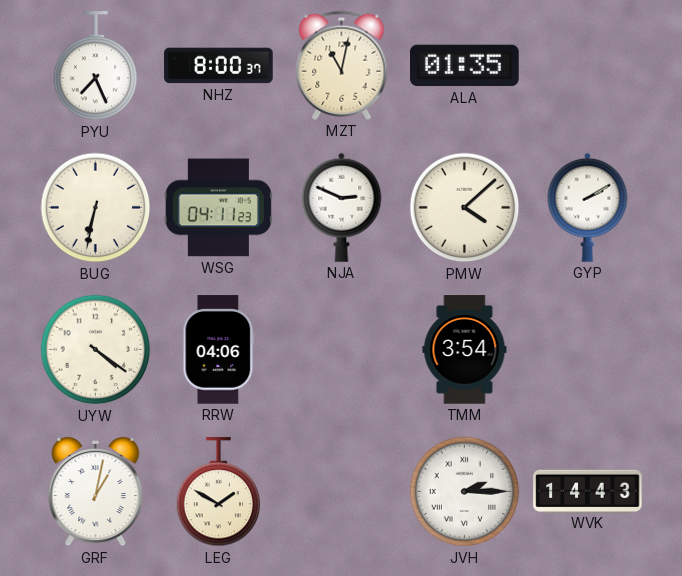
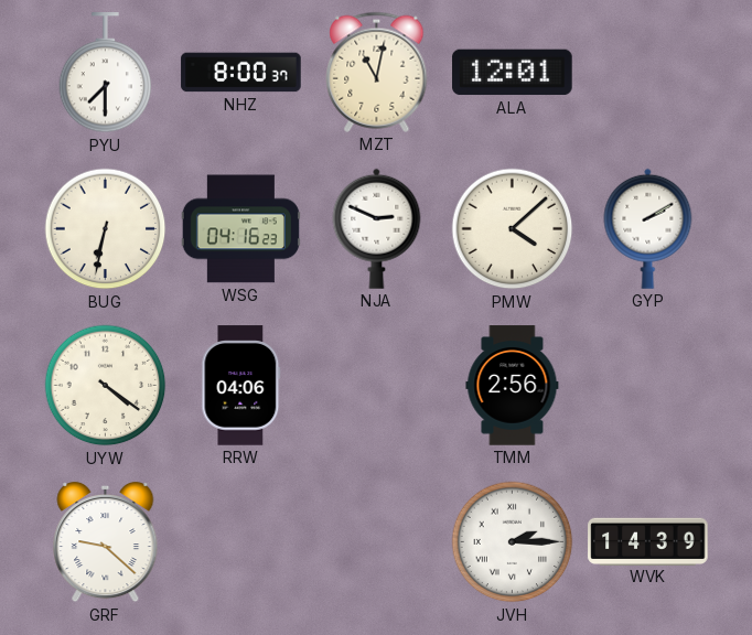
PYU: 7:26 -> 7:30
ALA: 01:35 -> 12:01
WSG: 04:11 -> 04:16
TMM: 3:54 -> 2:56
GRF: 1:02 -> 9:22
LEG: 1:50 -> none
WVK: 14:43 -> 14:39
